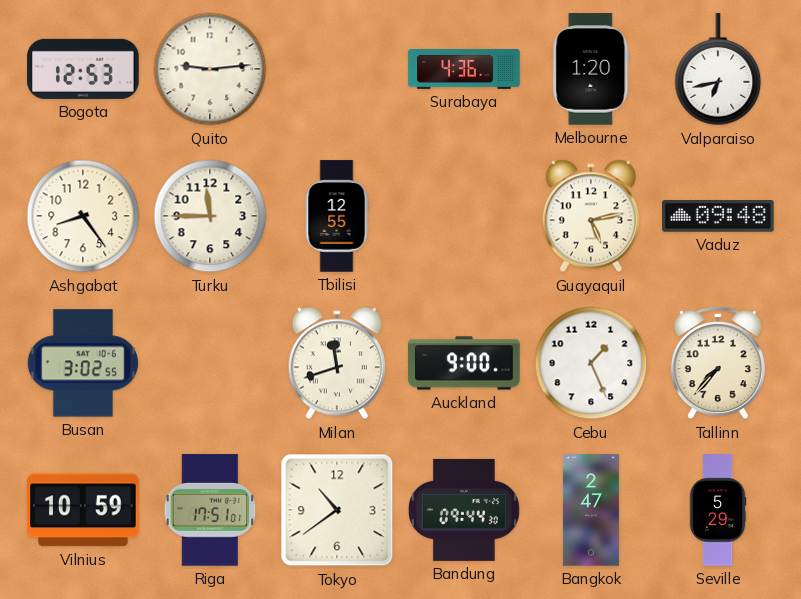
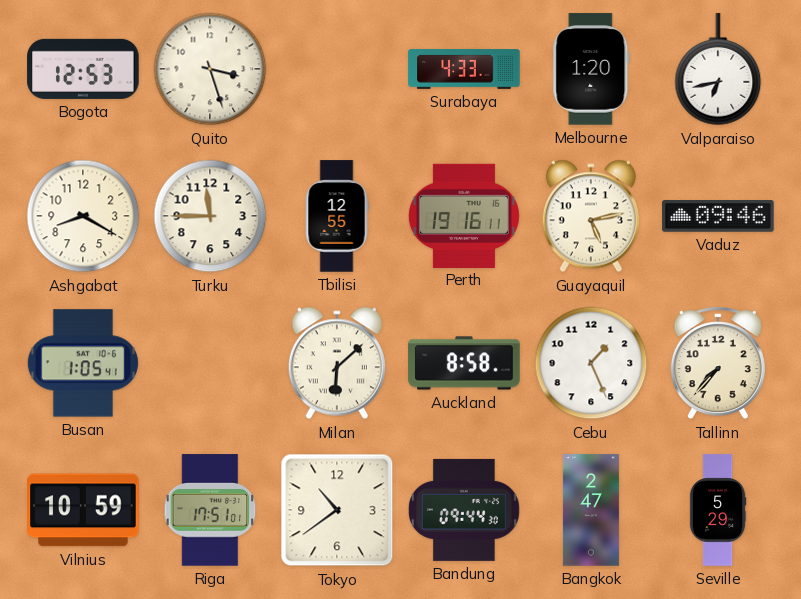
Quito: 9:14 -> 3:27
Surabaya: 4:36 -> 4:33
Ashgabat: 8:24 -> 8:20
Perth: none -> 19:16
Vaduz: 09:48 -> 09:46
Busan: 3:02 -> 1:05
Milan: 11:42 -> 6:08
Auckland: 9:00 -> 8:58
